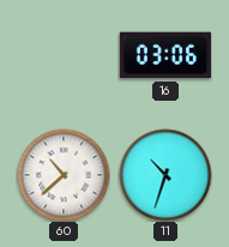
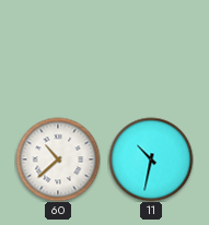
16: 03:06 -> none
11: 10:33 -> 10:32
